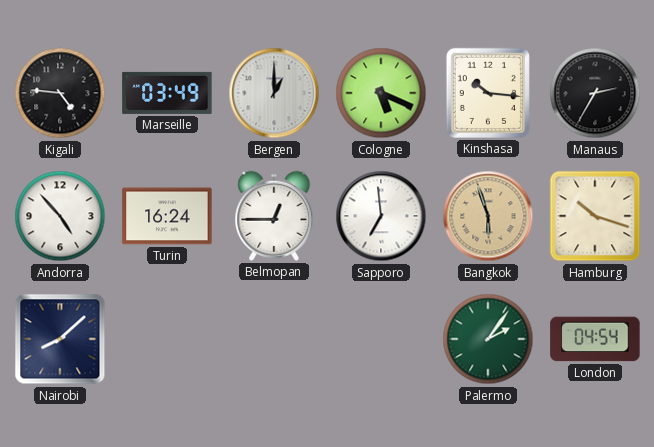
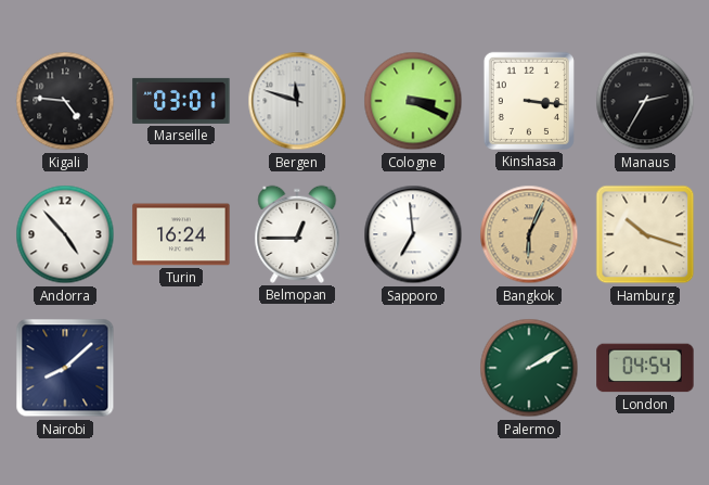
Marseille: 03:49 -> 03:01
Bergen: 1:00 -> 11:48
Cologne: 5:19 -> 3:19
Kinshasa: 10:16 -> 3:16
Bangkok: 5:57 -> 6:04
Palermo: 2:06 -> 2:10
